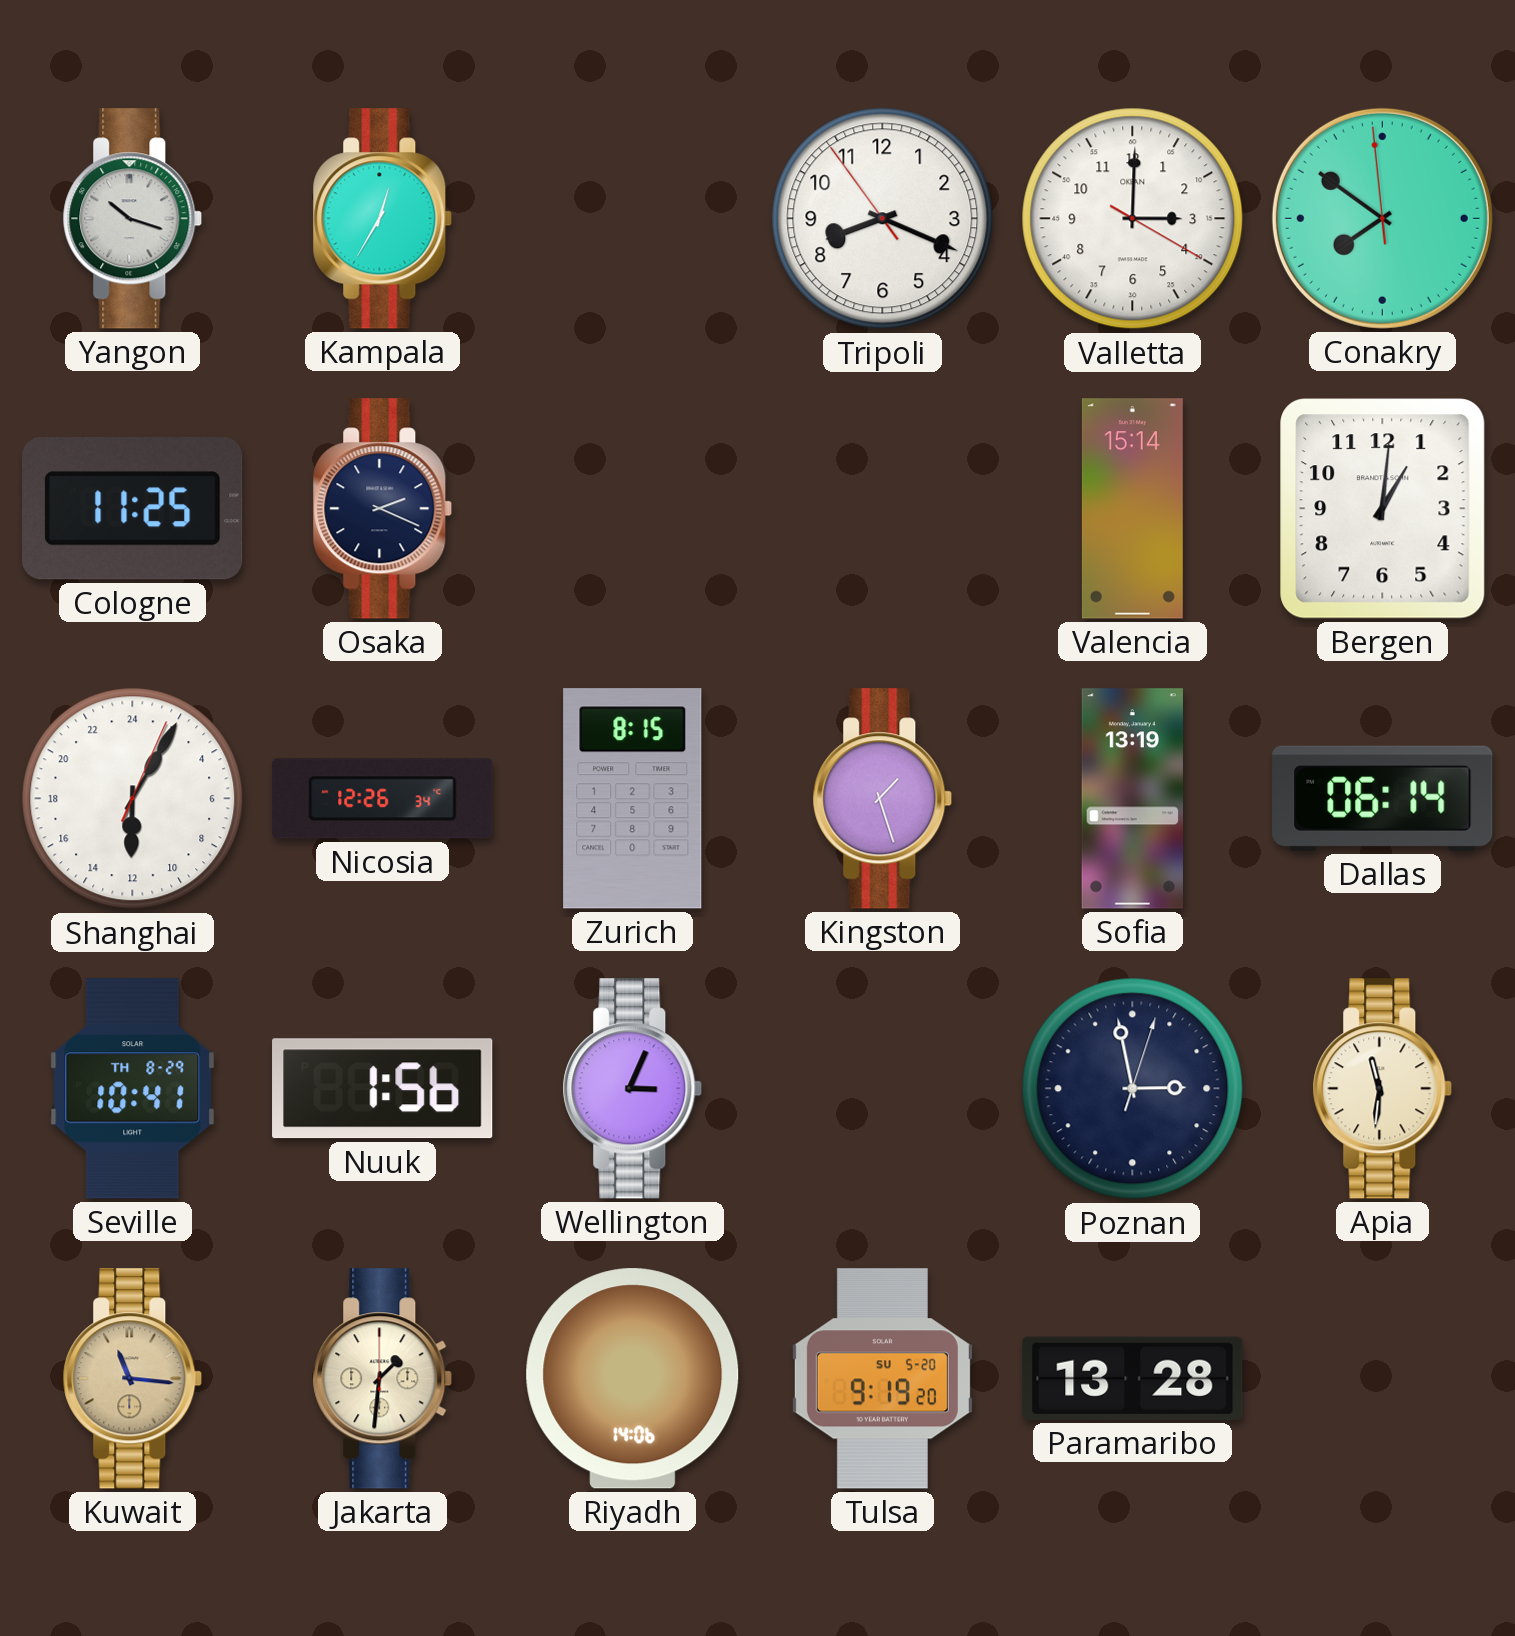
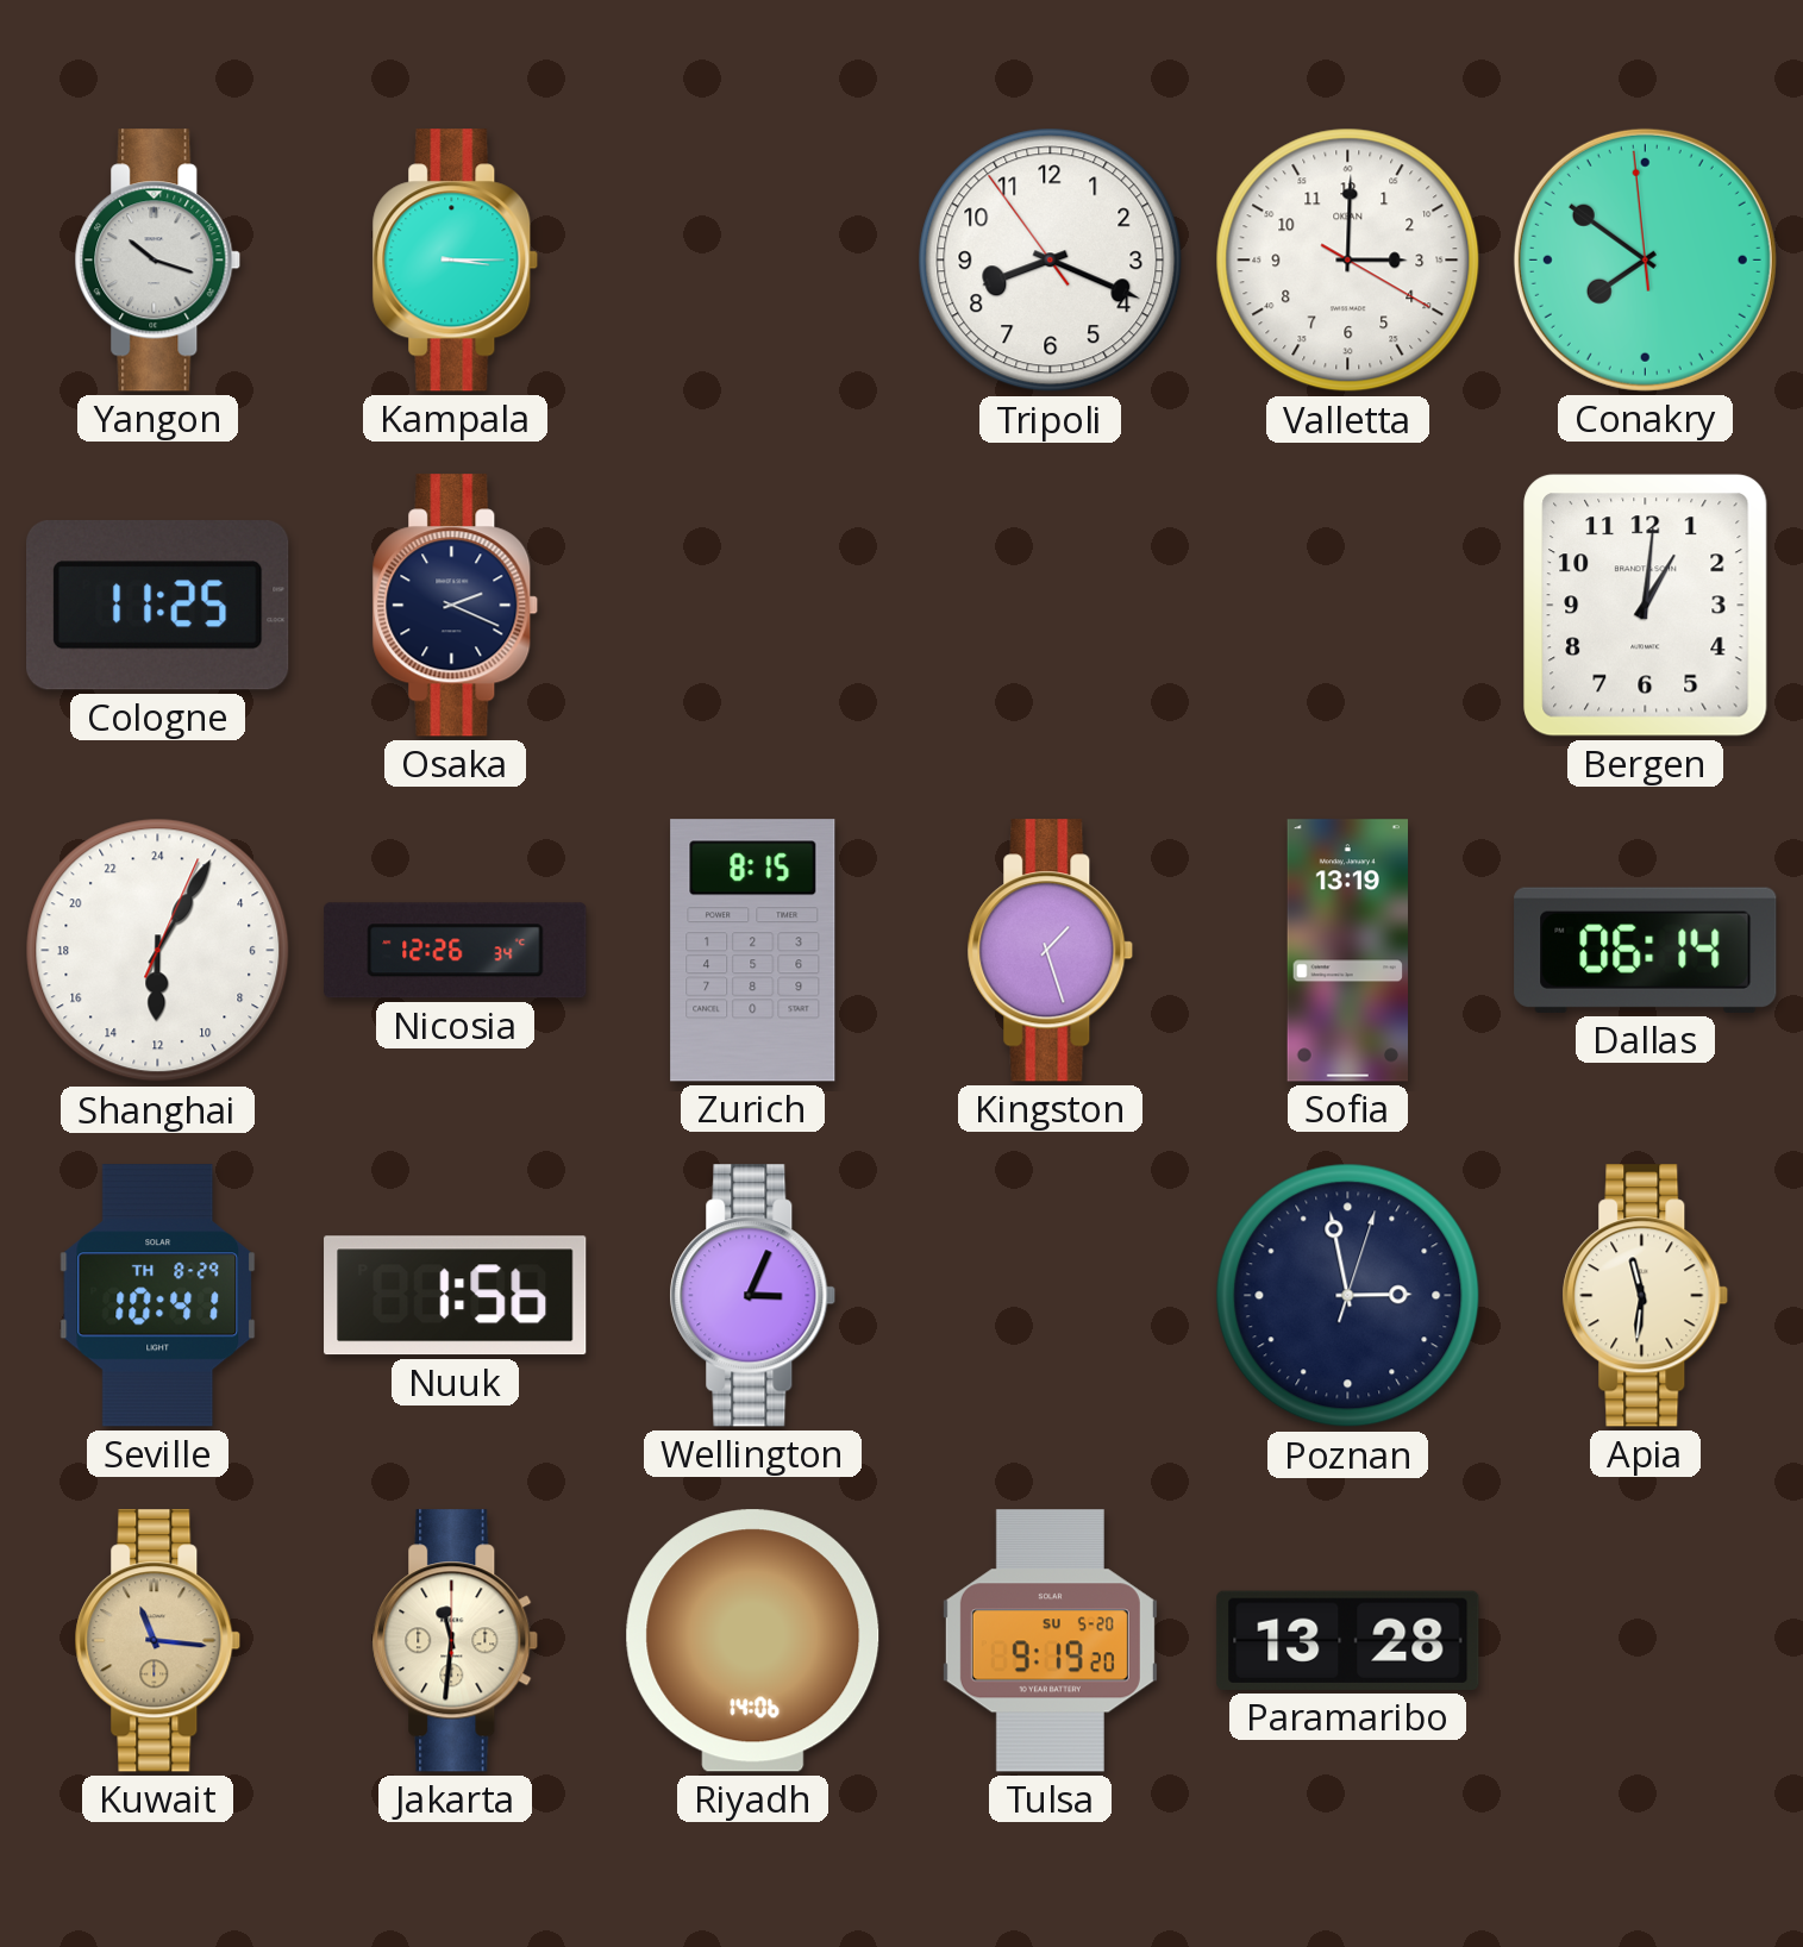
Kampala: 12:35 -> 3:15
Valencia: 15:14 -> none
Jakarta: 1:31 -> 11:31
